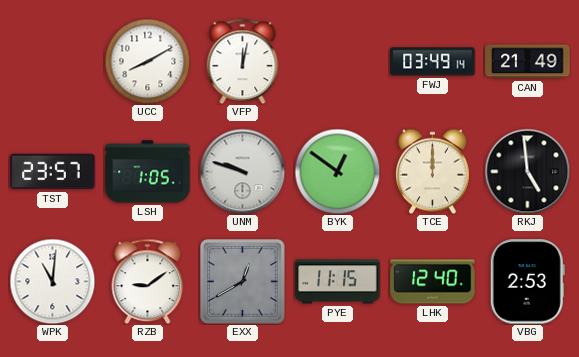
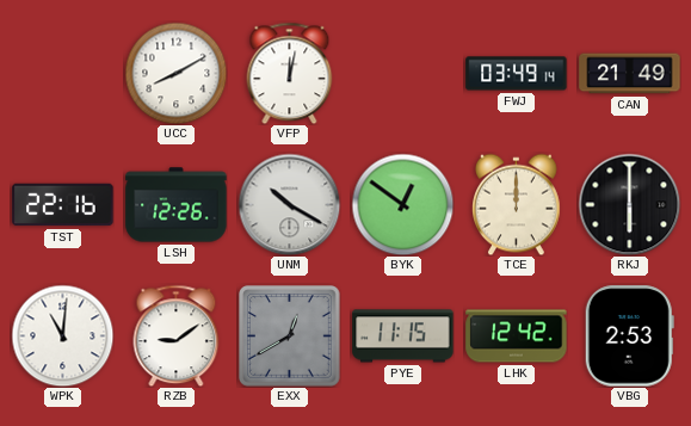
TST: 23:57 -> 22:16
LSH: 1:05 -> 12:26
UNM: 9:48 -> 10:20
RKJ: 4:59 -> 6:00
LHK: 12:40 -> 12:42
